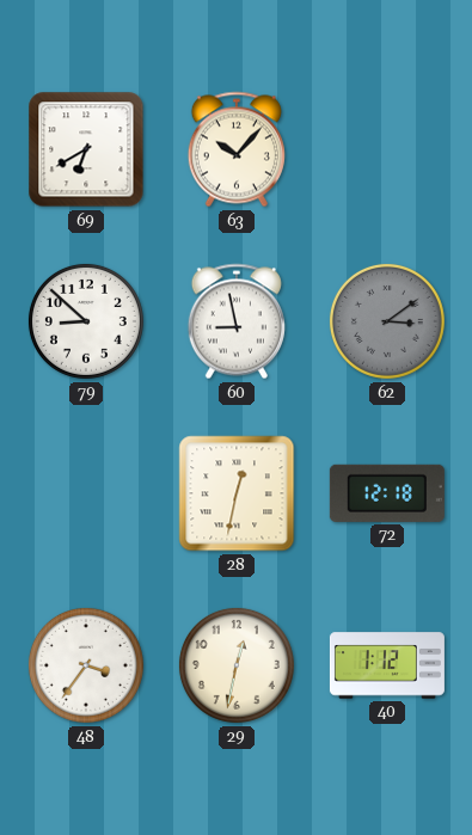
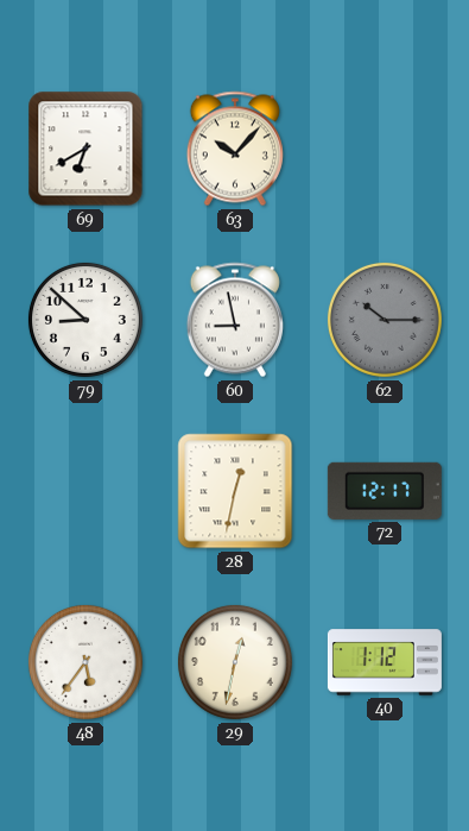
62: 3:09 -> 10:15
72: 12:18 -> 12:17
48: 3:36 -> 5:36
